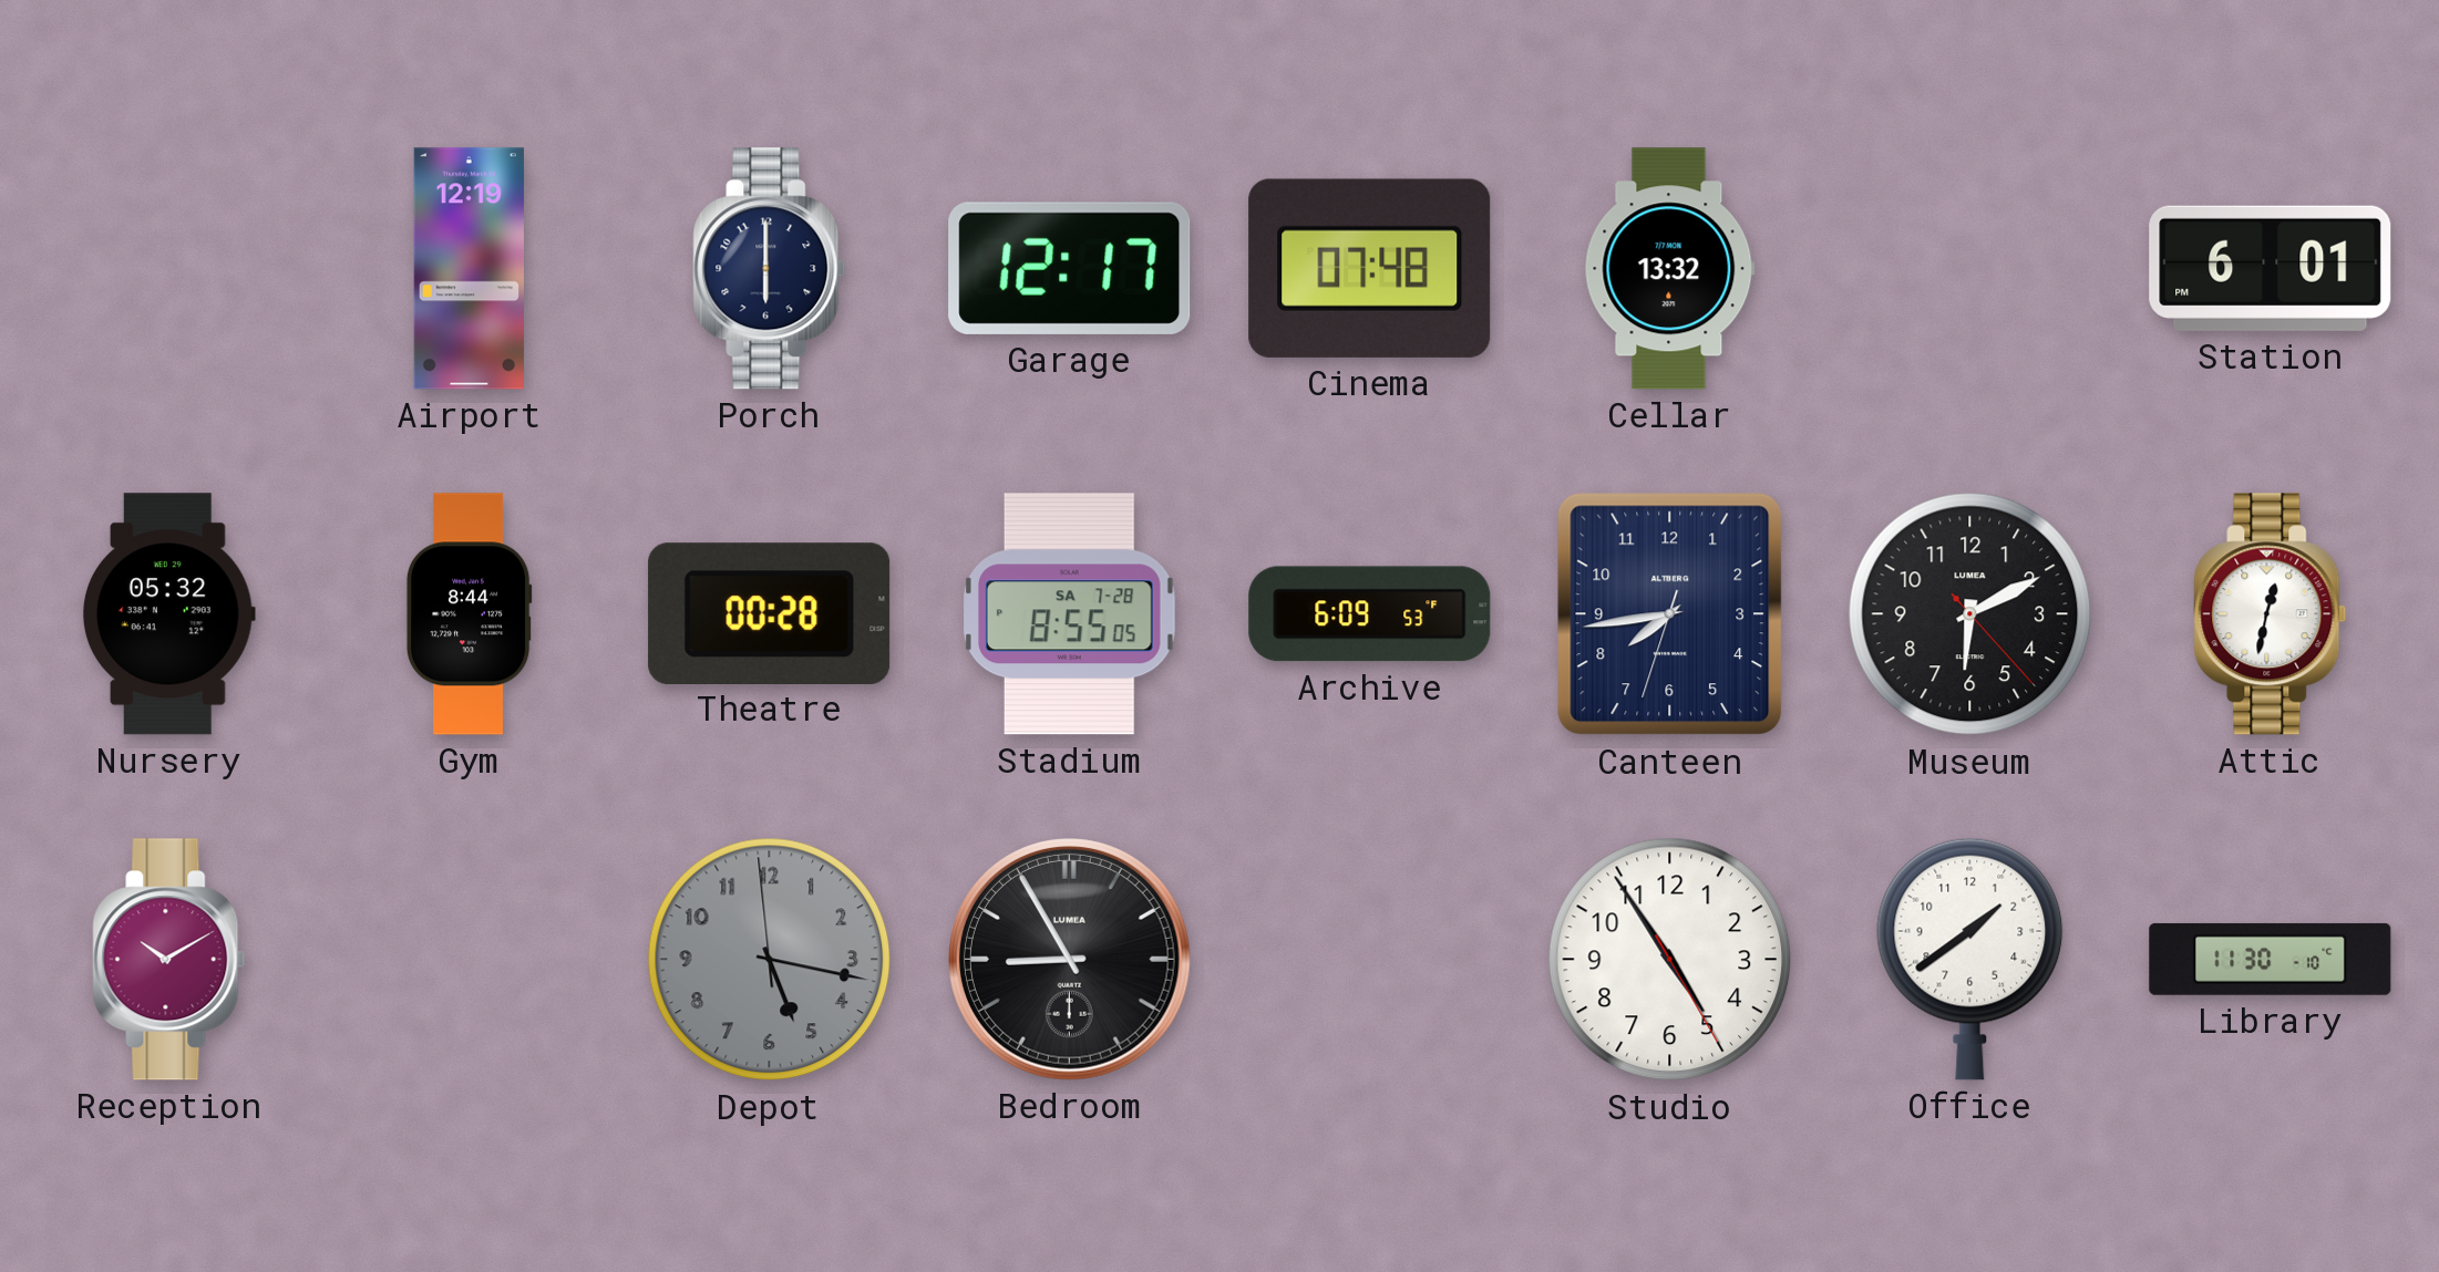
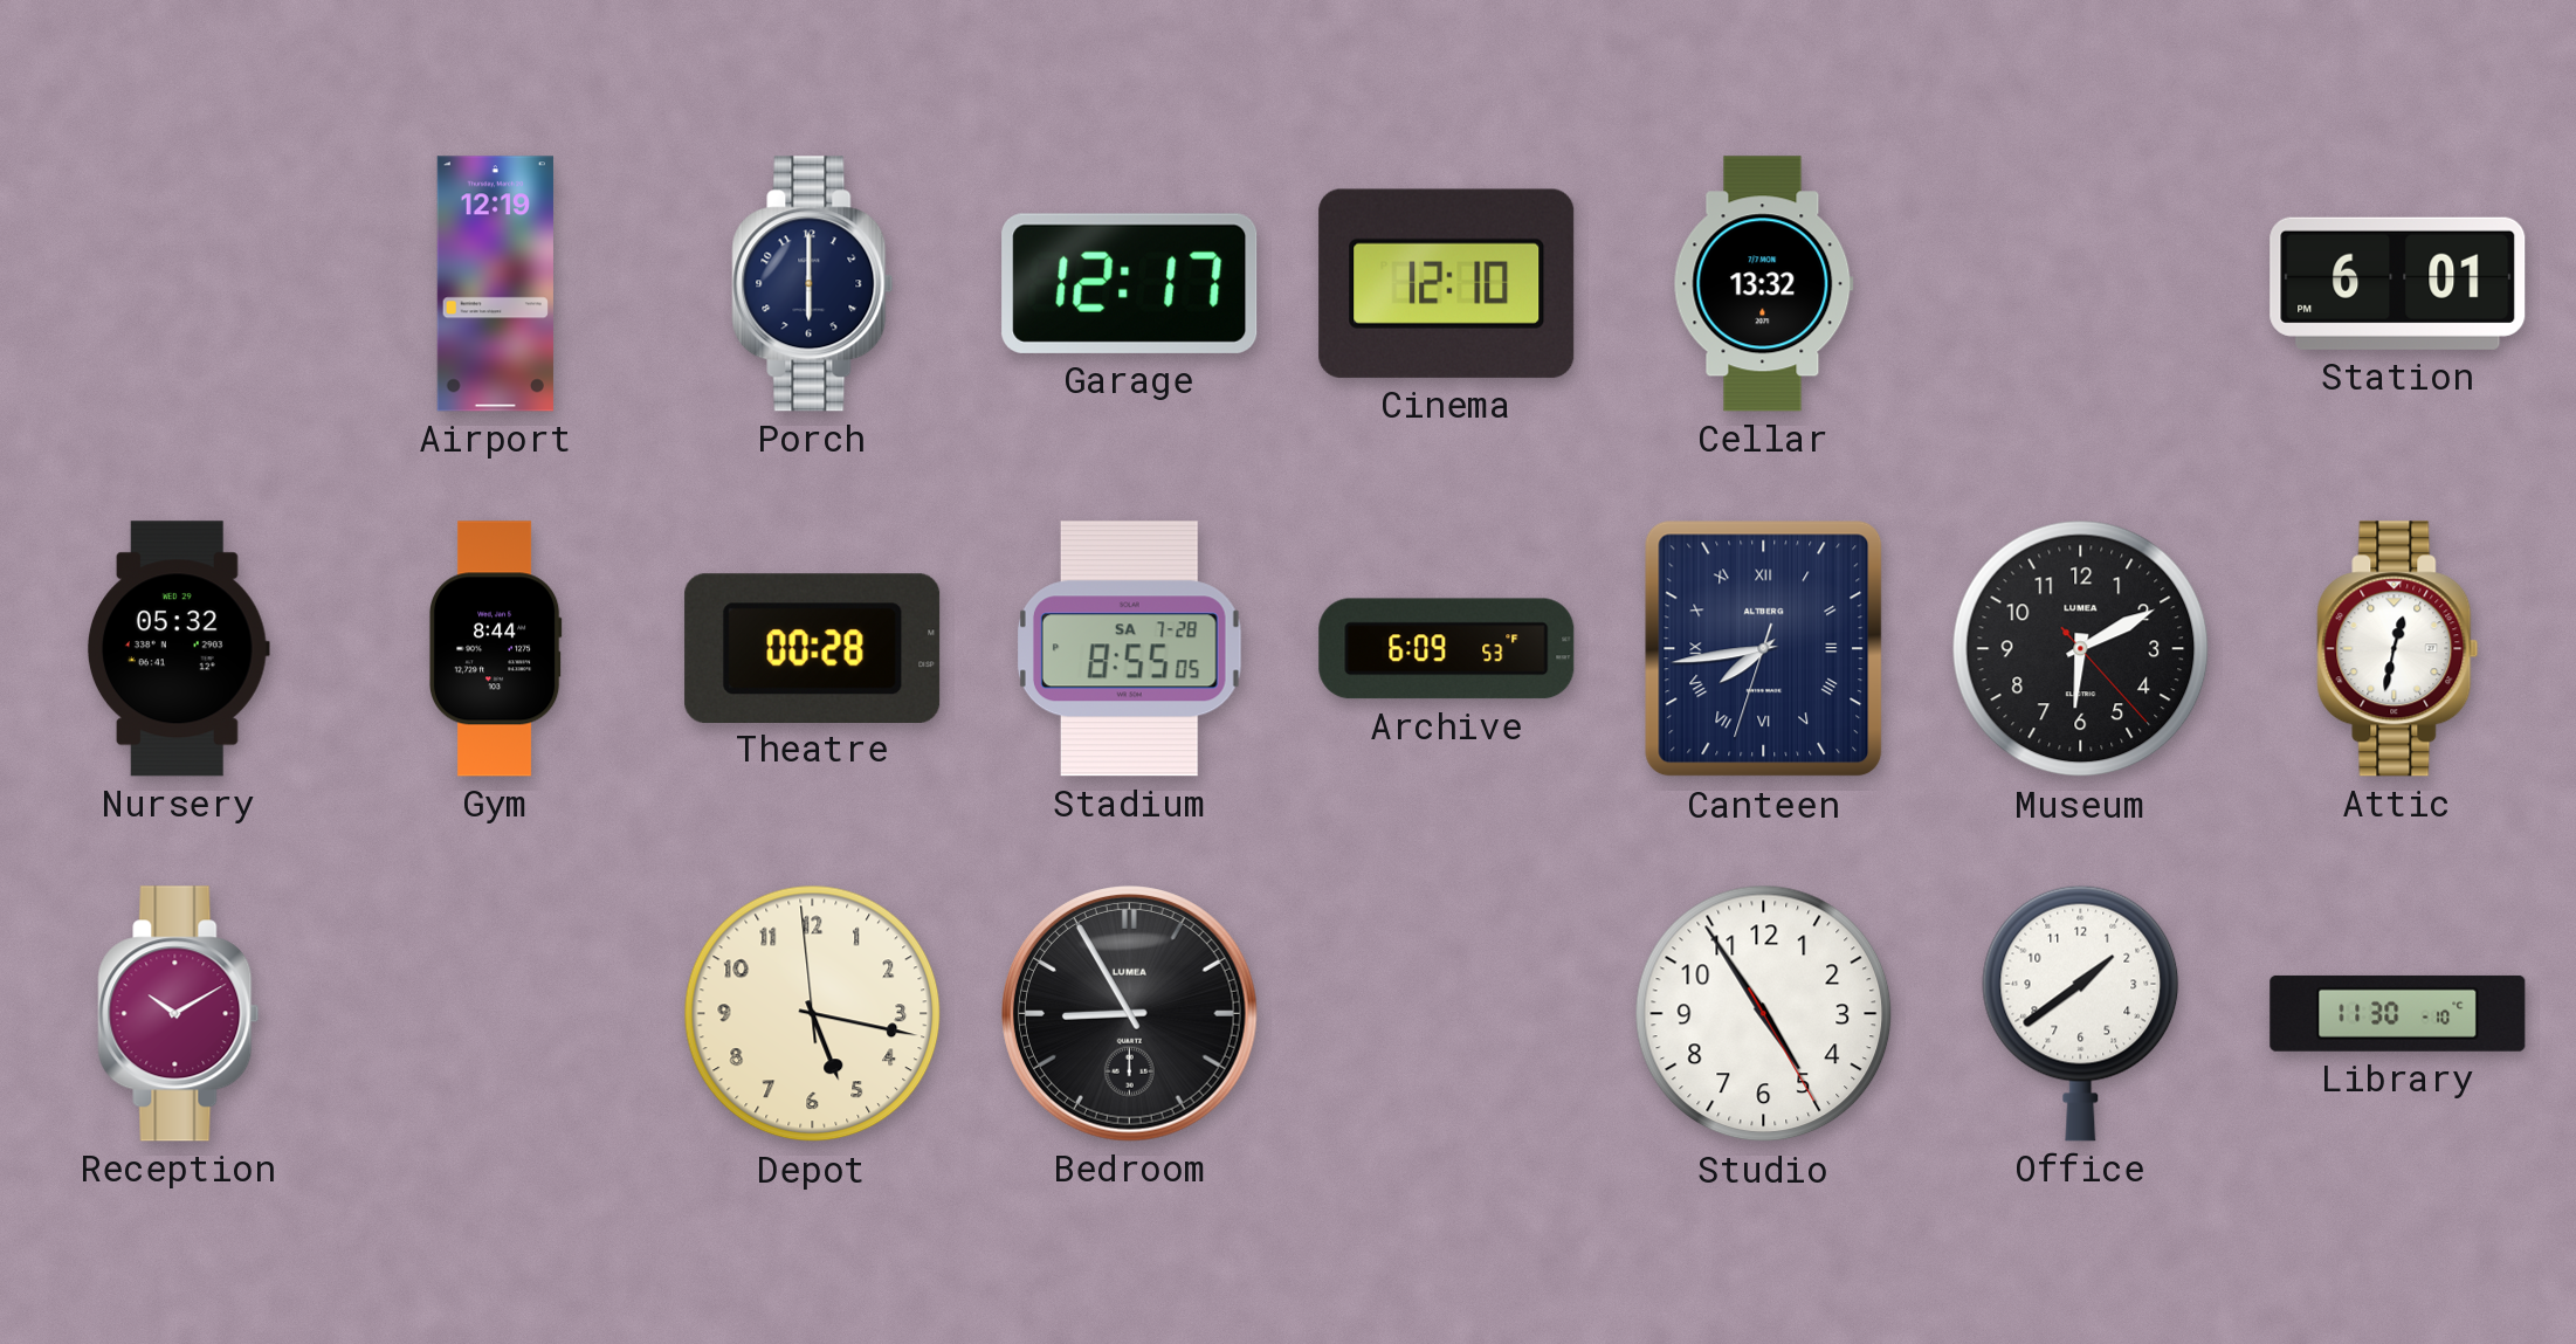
Cinema: 07:48 -> 12:10
Canteen numerals: Arabic -> Roman
Depot dial: grey -> cream
